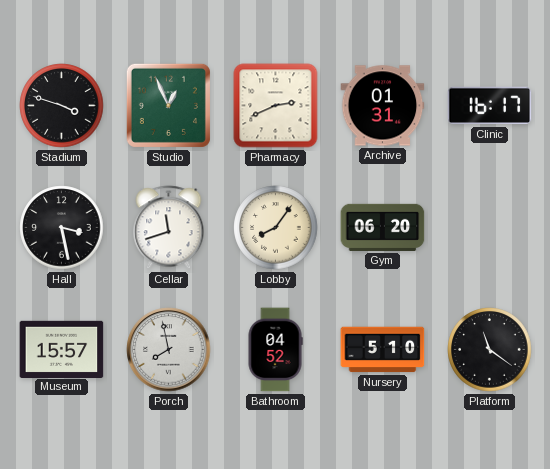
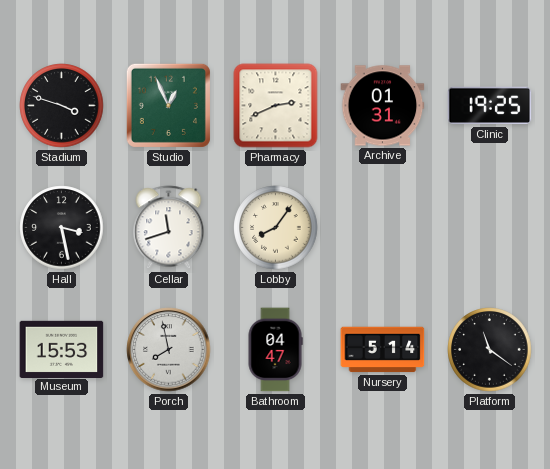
Clinic: 16:17 -> 19:25
Gym: 06:20 -> none
Museum: 15:57 -> 15:53
Bathroom: 04:52 -> 04:47
Nursery: 5:10 -> 5:14
